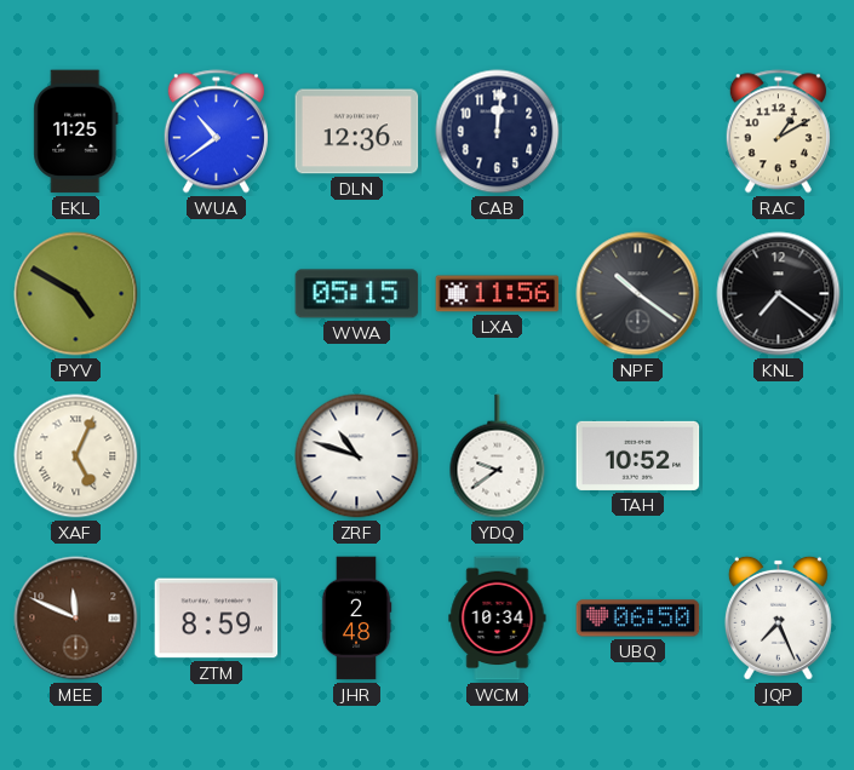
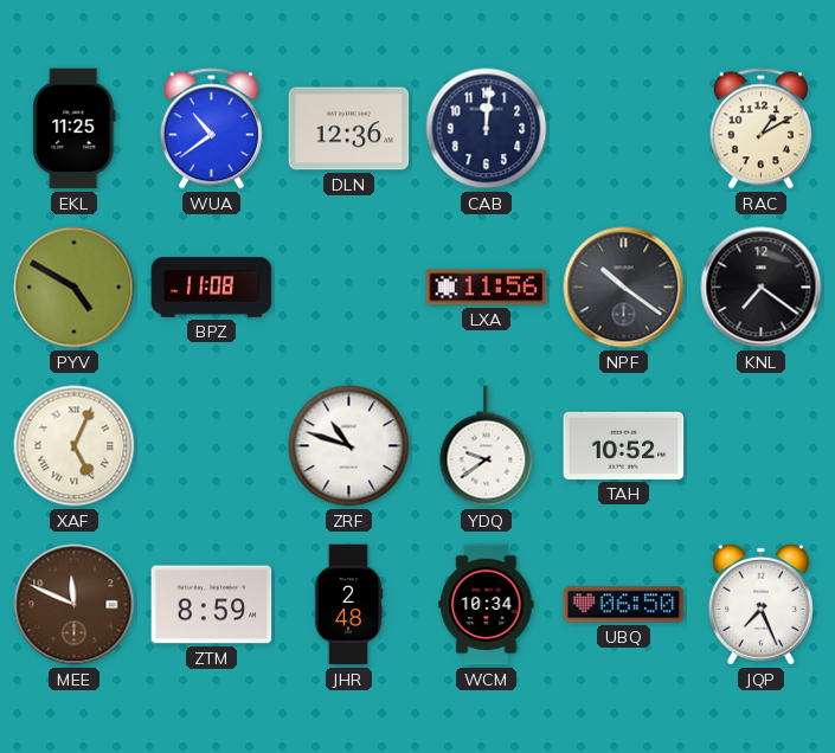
BPZ: none -> 11:08
WWA: 05:15 -> none
